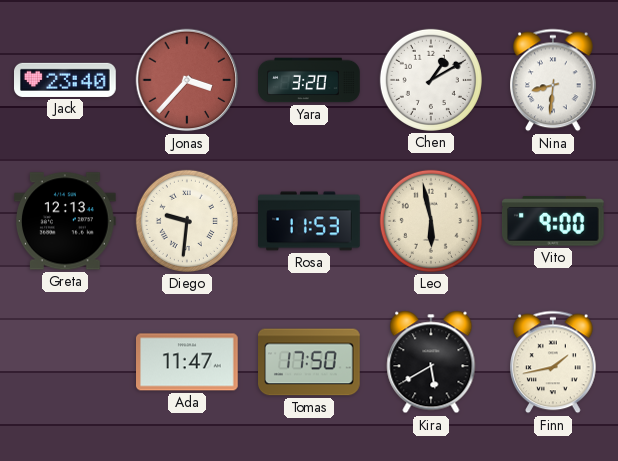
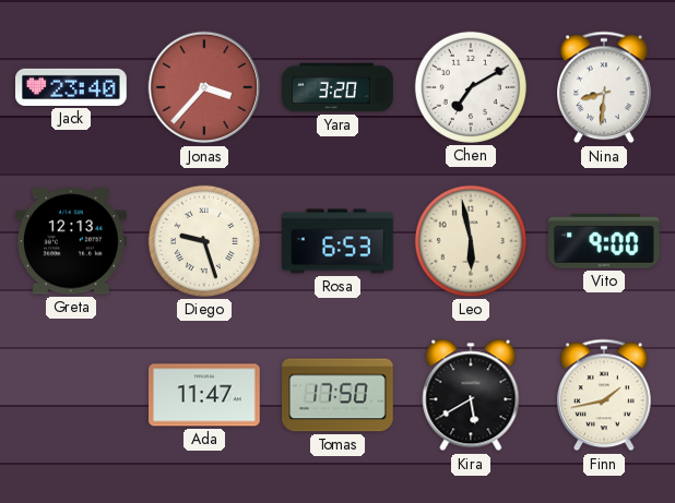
Chen: 1:10 -> 7:10
Diego: 9:31 -> 9:27
Rosa: 11:53 -> 6:53
